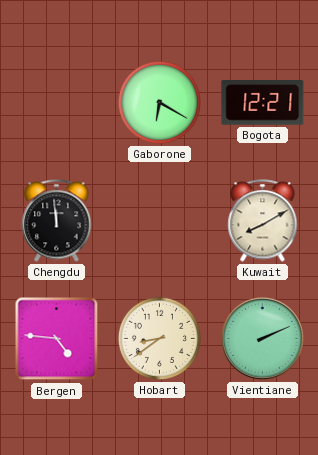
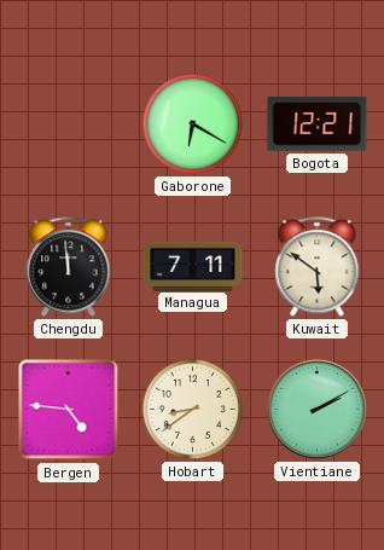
Managua: none -> 7:11
Kuwait: 8:10 -> 5:51
Vientiane: 2:11 -> 2:10
